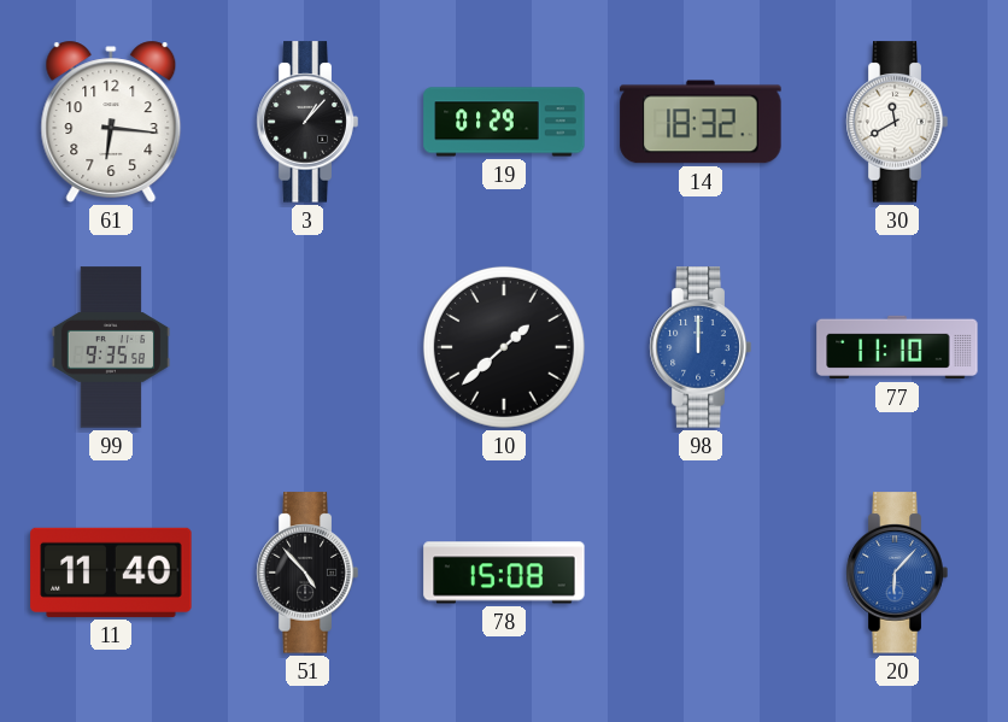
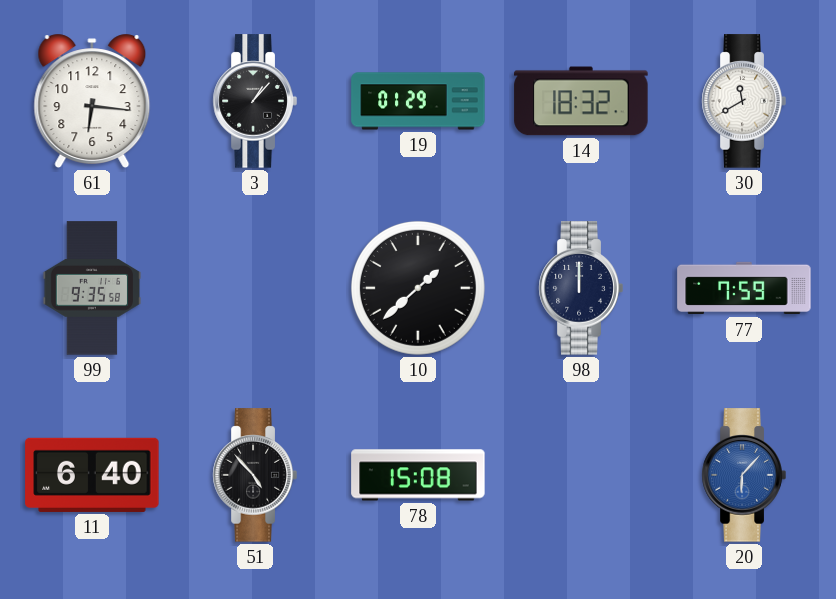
98 dial: blue -> navy
77: 11:10 -> 7:59
11: 11:40 -> 6:40
